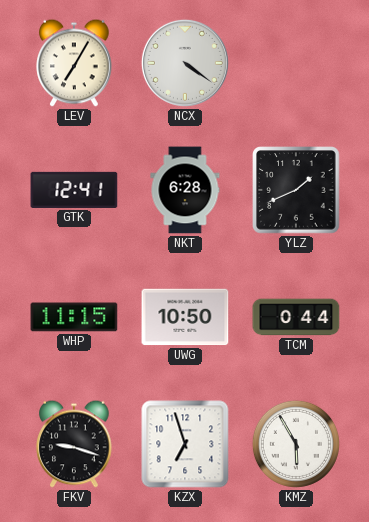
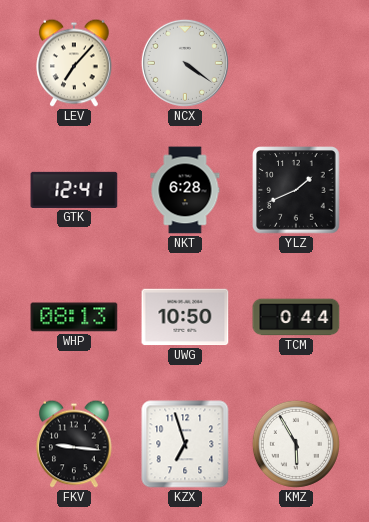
LEV: 7:05 -> 7:07
WHP: 11:15 -> 08:13
FKV: 9:18 -> 9:16
